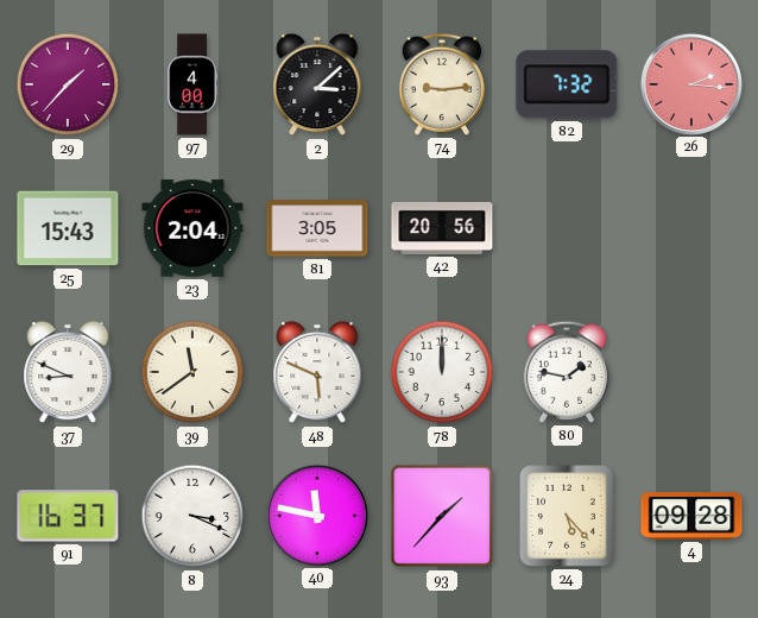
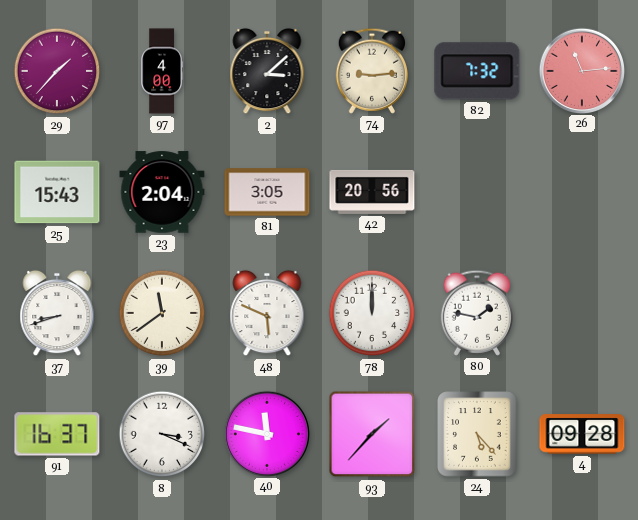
26: 2:16 -> 11:14
37: 8:49 -> 8:42
